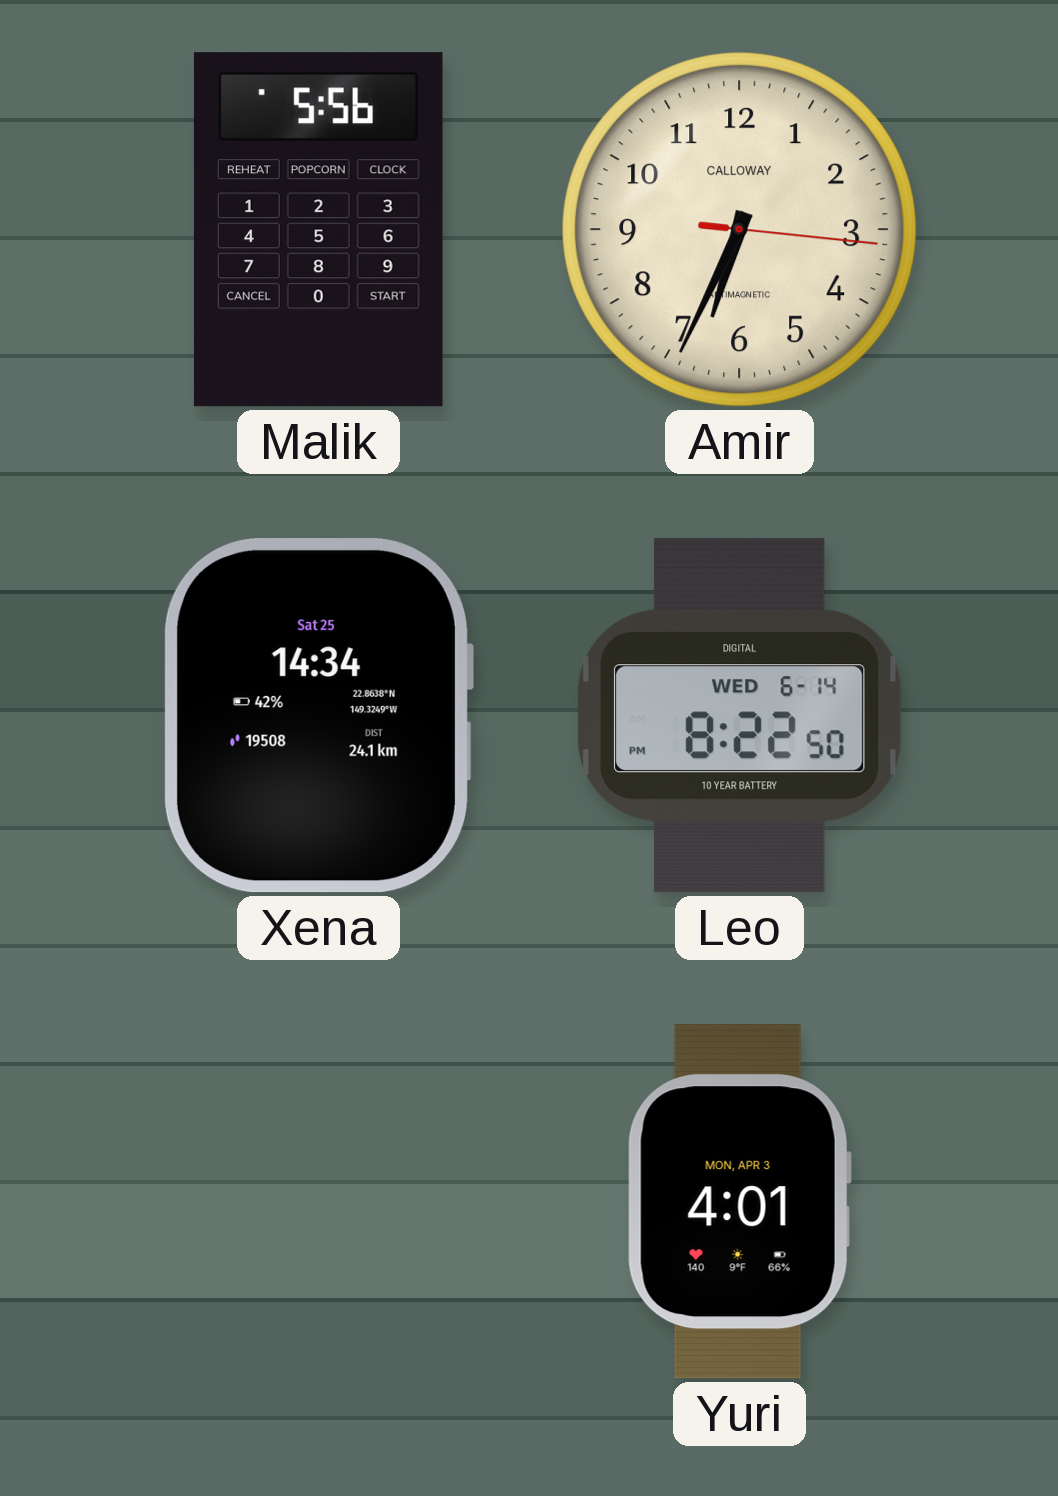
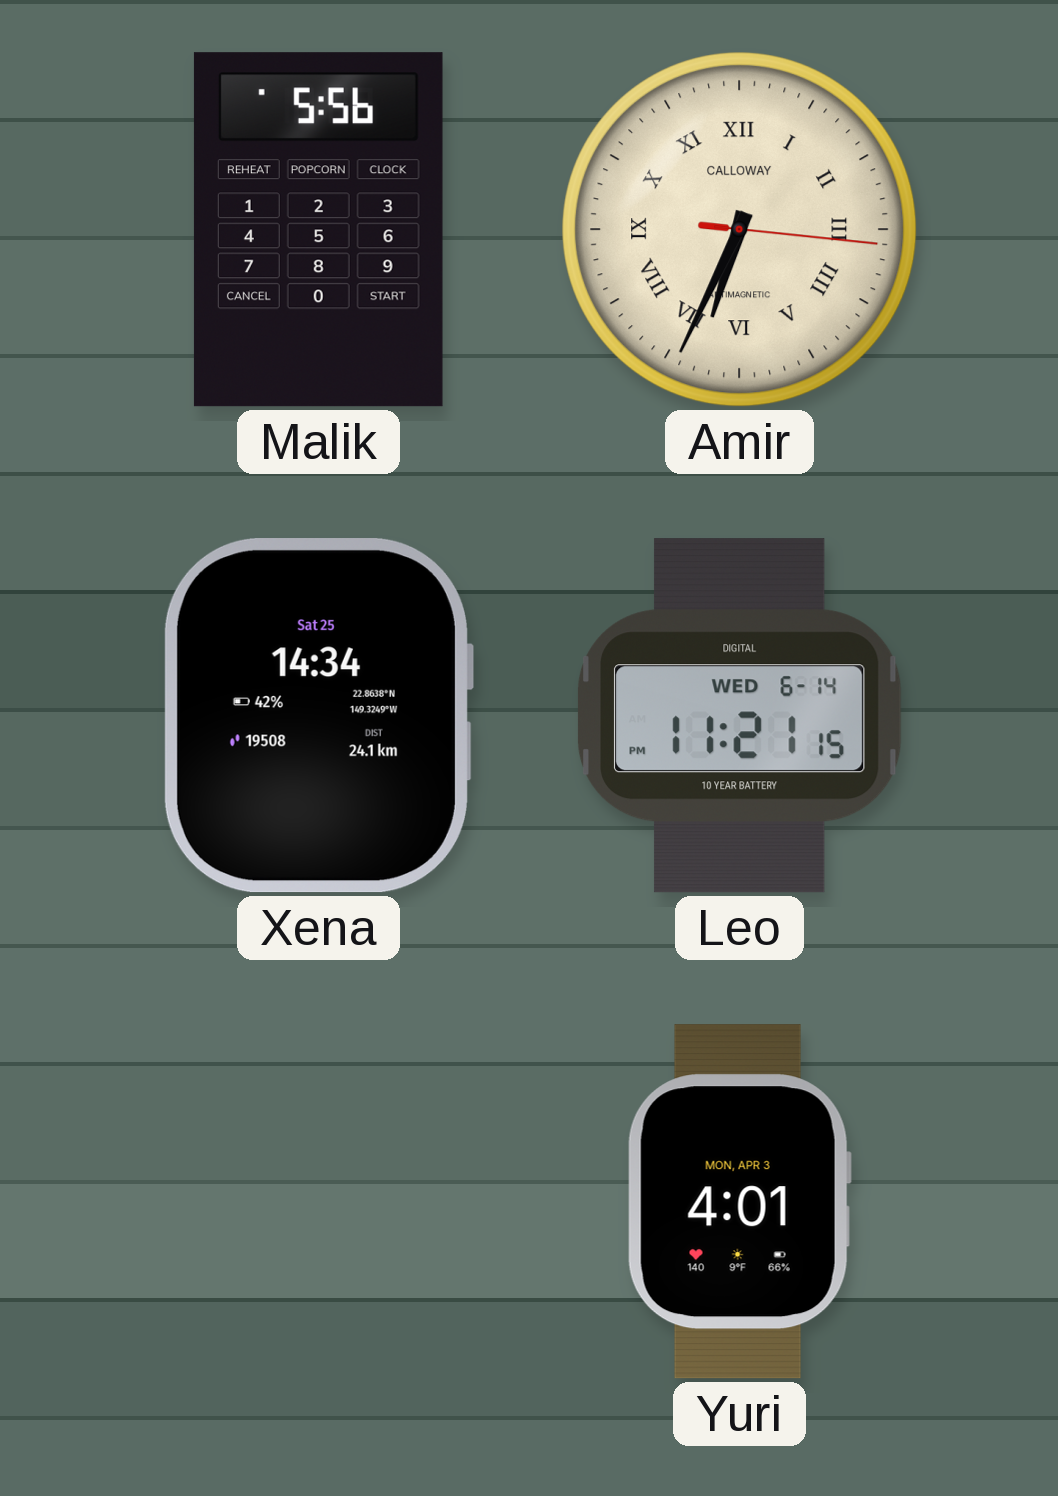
Amir numerals: Arabic -> Roman
Leo: 8:22 -> 11:21
